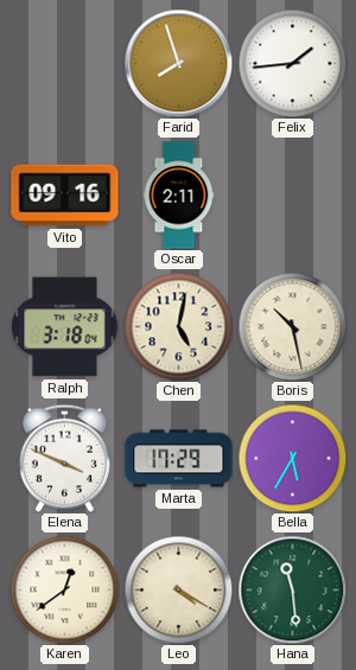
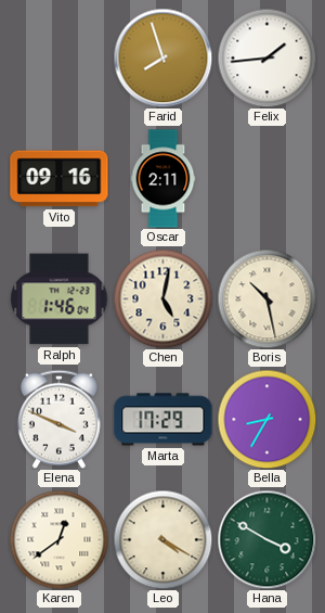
Ralph: 3:18 -> 1:46
Bella: 5:35 -> 8:35
Hana: 11:29 -> 3:50
